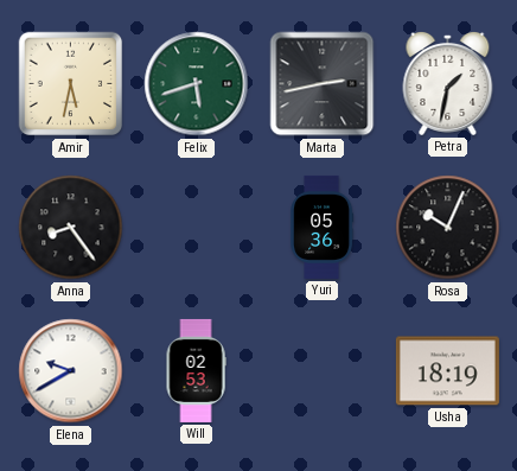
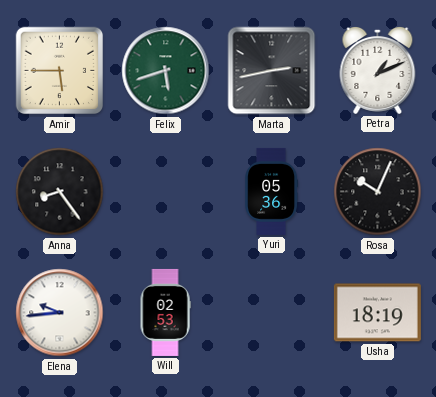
Amir: 5:32 -> 5:45
Petra: 1:32 -> 1:11
Elena: 9:40 -> 9:44
